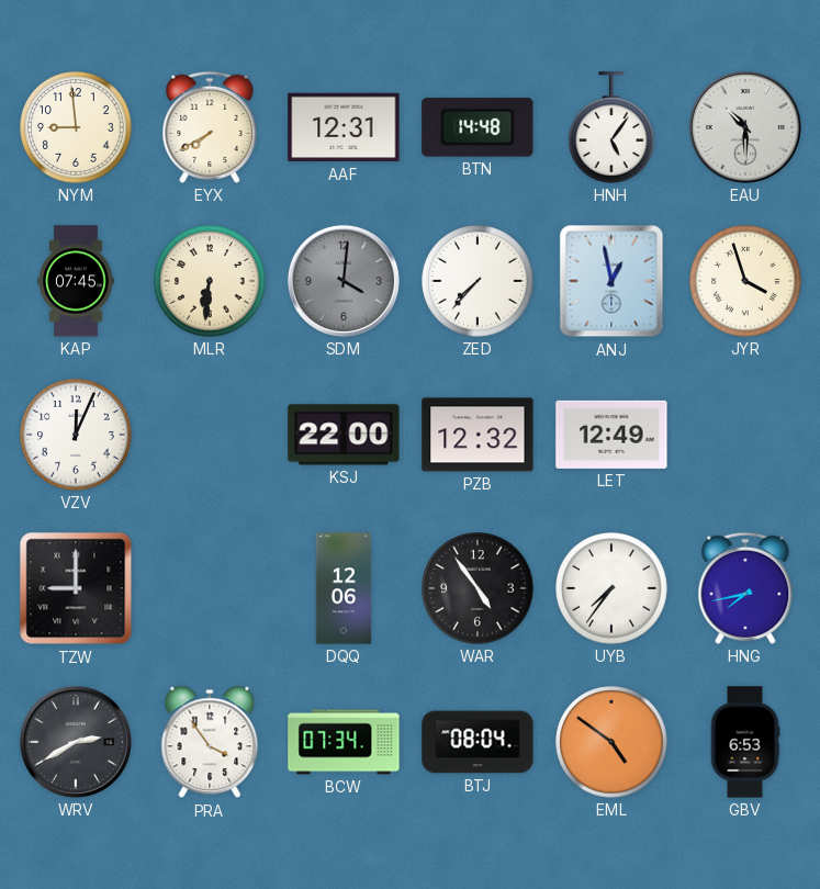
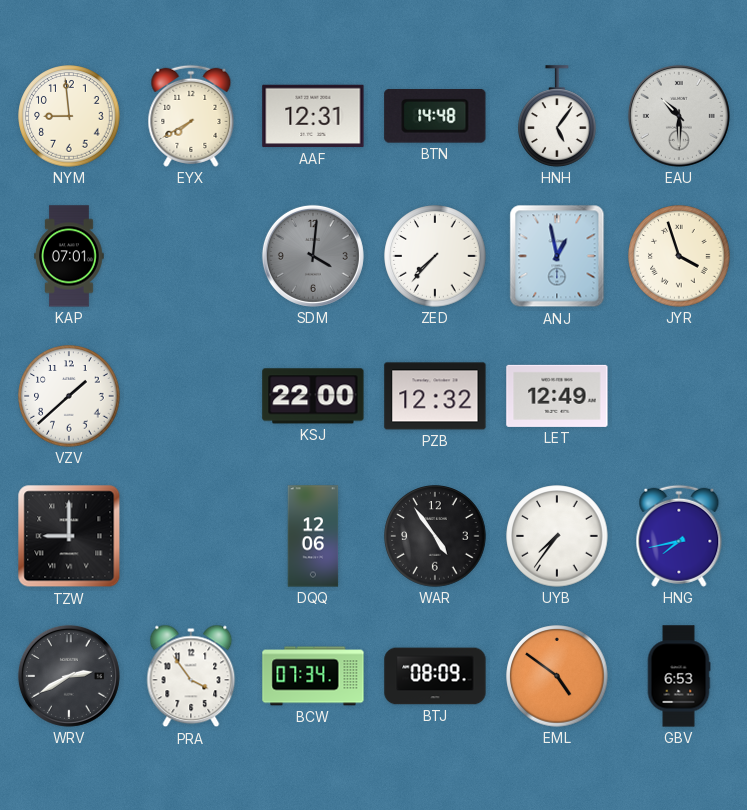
KAP: 07:45 -> 07:01
MLR: 6:31 -> none
VZV: 12:04 -> 1:38
BTJ: 08:04 -> 08:09
